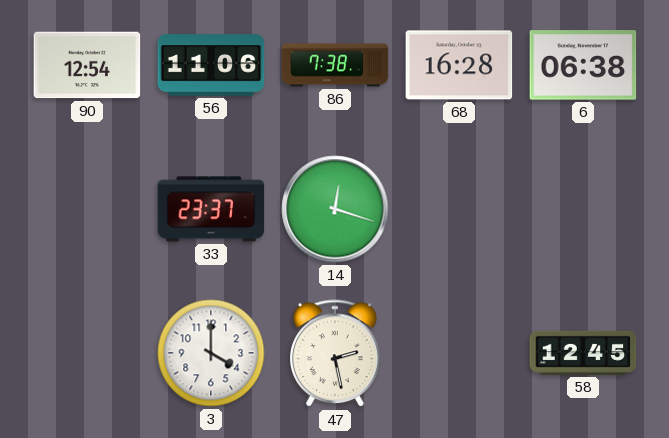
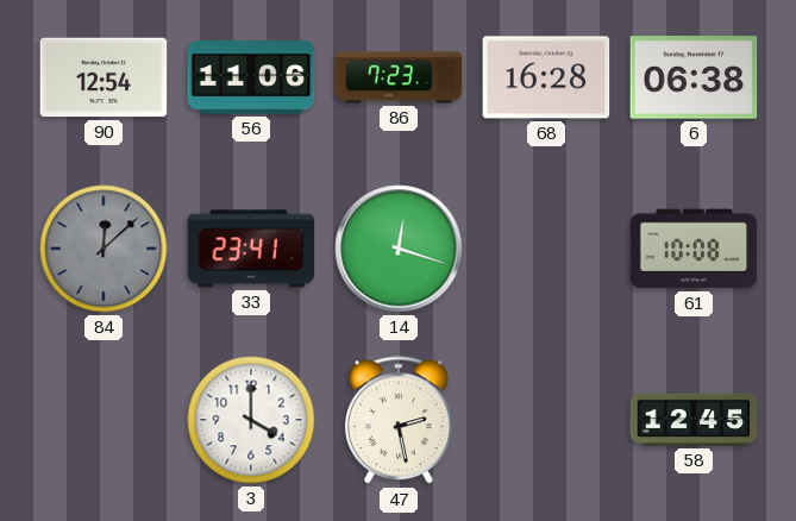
86: 7:38 -> 7:23
84: none -> 12:08
33: 23:37 -> 23:41
61: none -> 10:08
